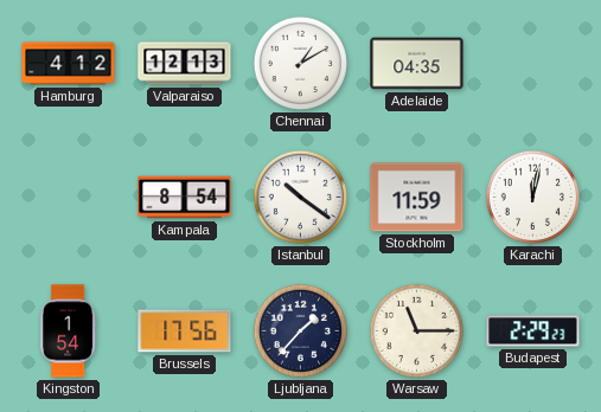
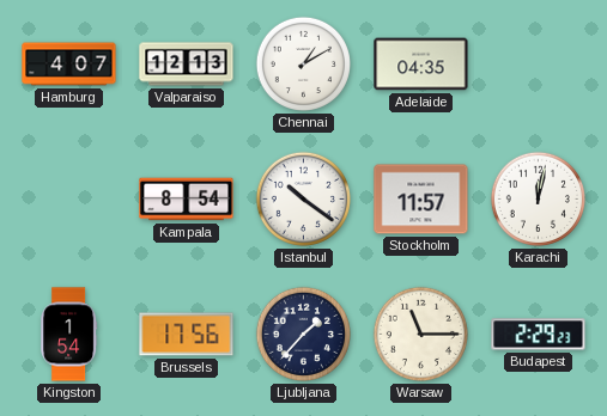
Hamburg: 4:12 -> 4:07
Stockholm: 11:59 -> 11:57
